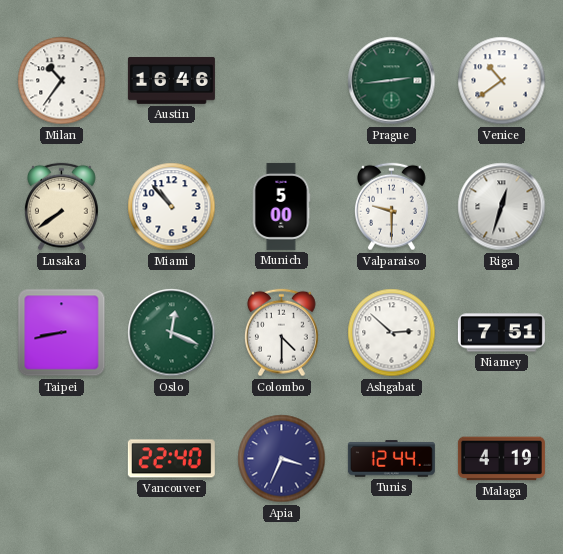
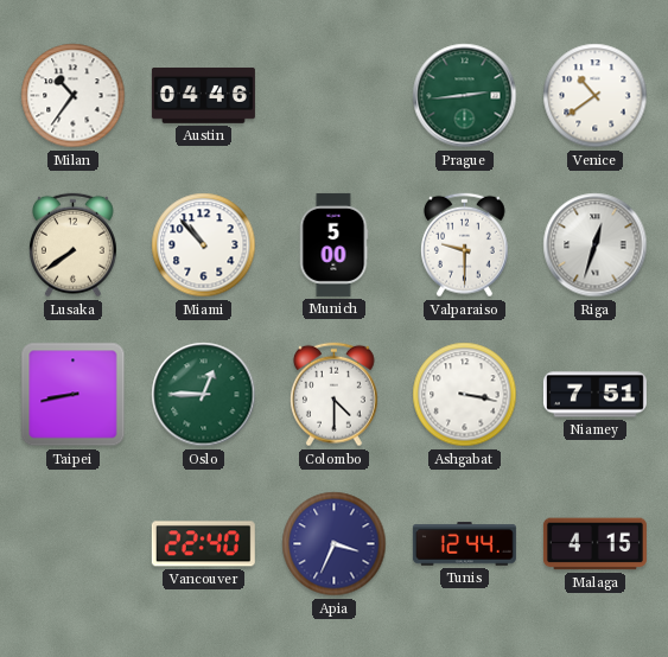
Austin: 16:46 -> 04:46
Oslo: 12:19 -> 12:45
Ashgabat: 2:52 -> 3:17
Malaga: 4:19 -> 4:15
